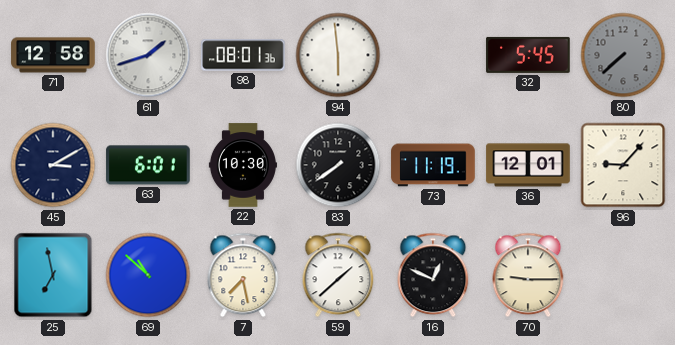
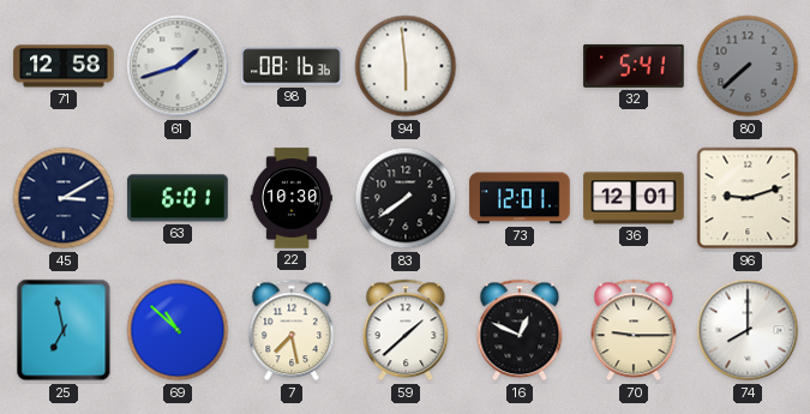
98: 08:01 -> 08:16
32: 5:45 -> 5:41
73: 11:19 -> 12:01
96: 9:07 -> 9:12
74: none -> 8:00
